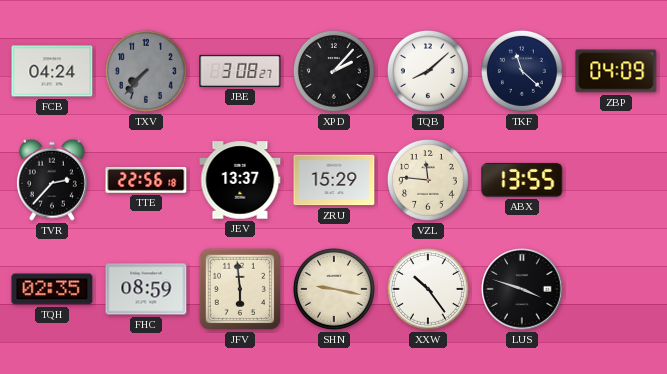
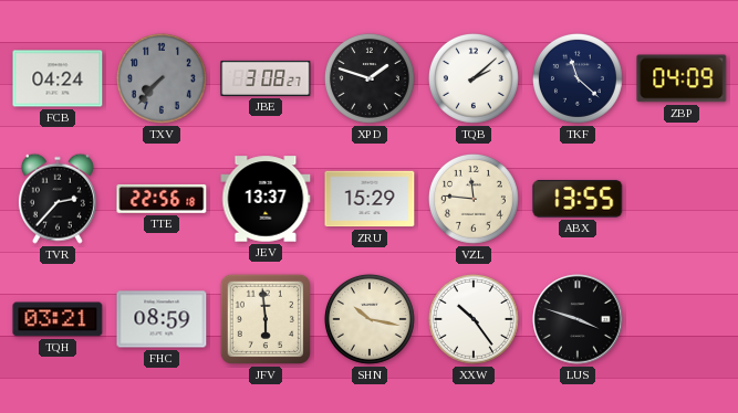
XPD: 2:07 -> 1:48
TQB: 8:08 -> 2:08
TQH: 02:35 -> 03:21
SHN: 9:17 -> 10:17
